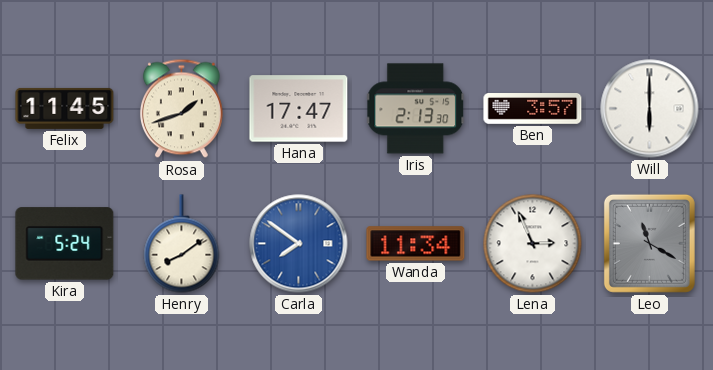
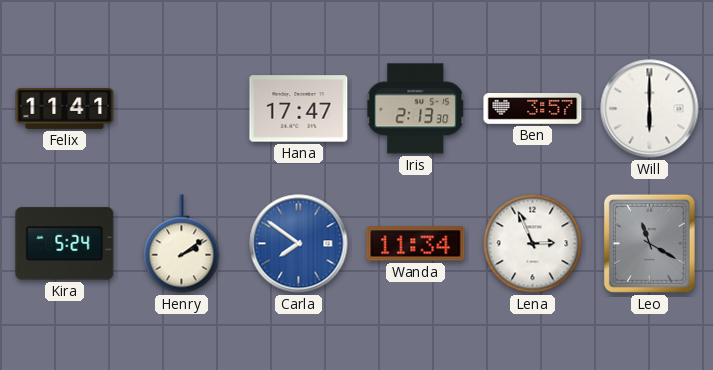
Felix: 11:45 -> 11:41
Rosa: 1:42 -> none
Henry: 8:09 -> 2:09
